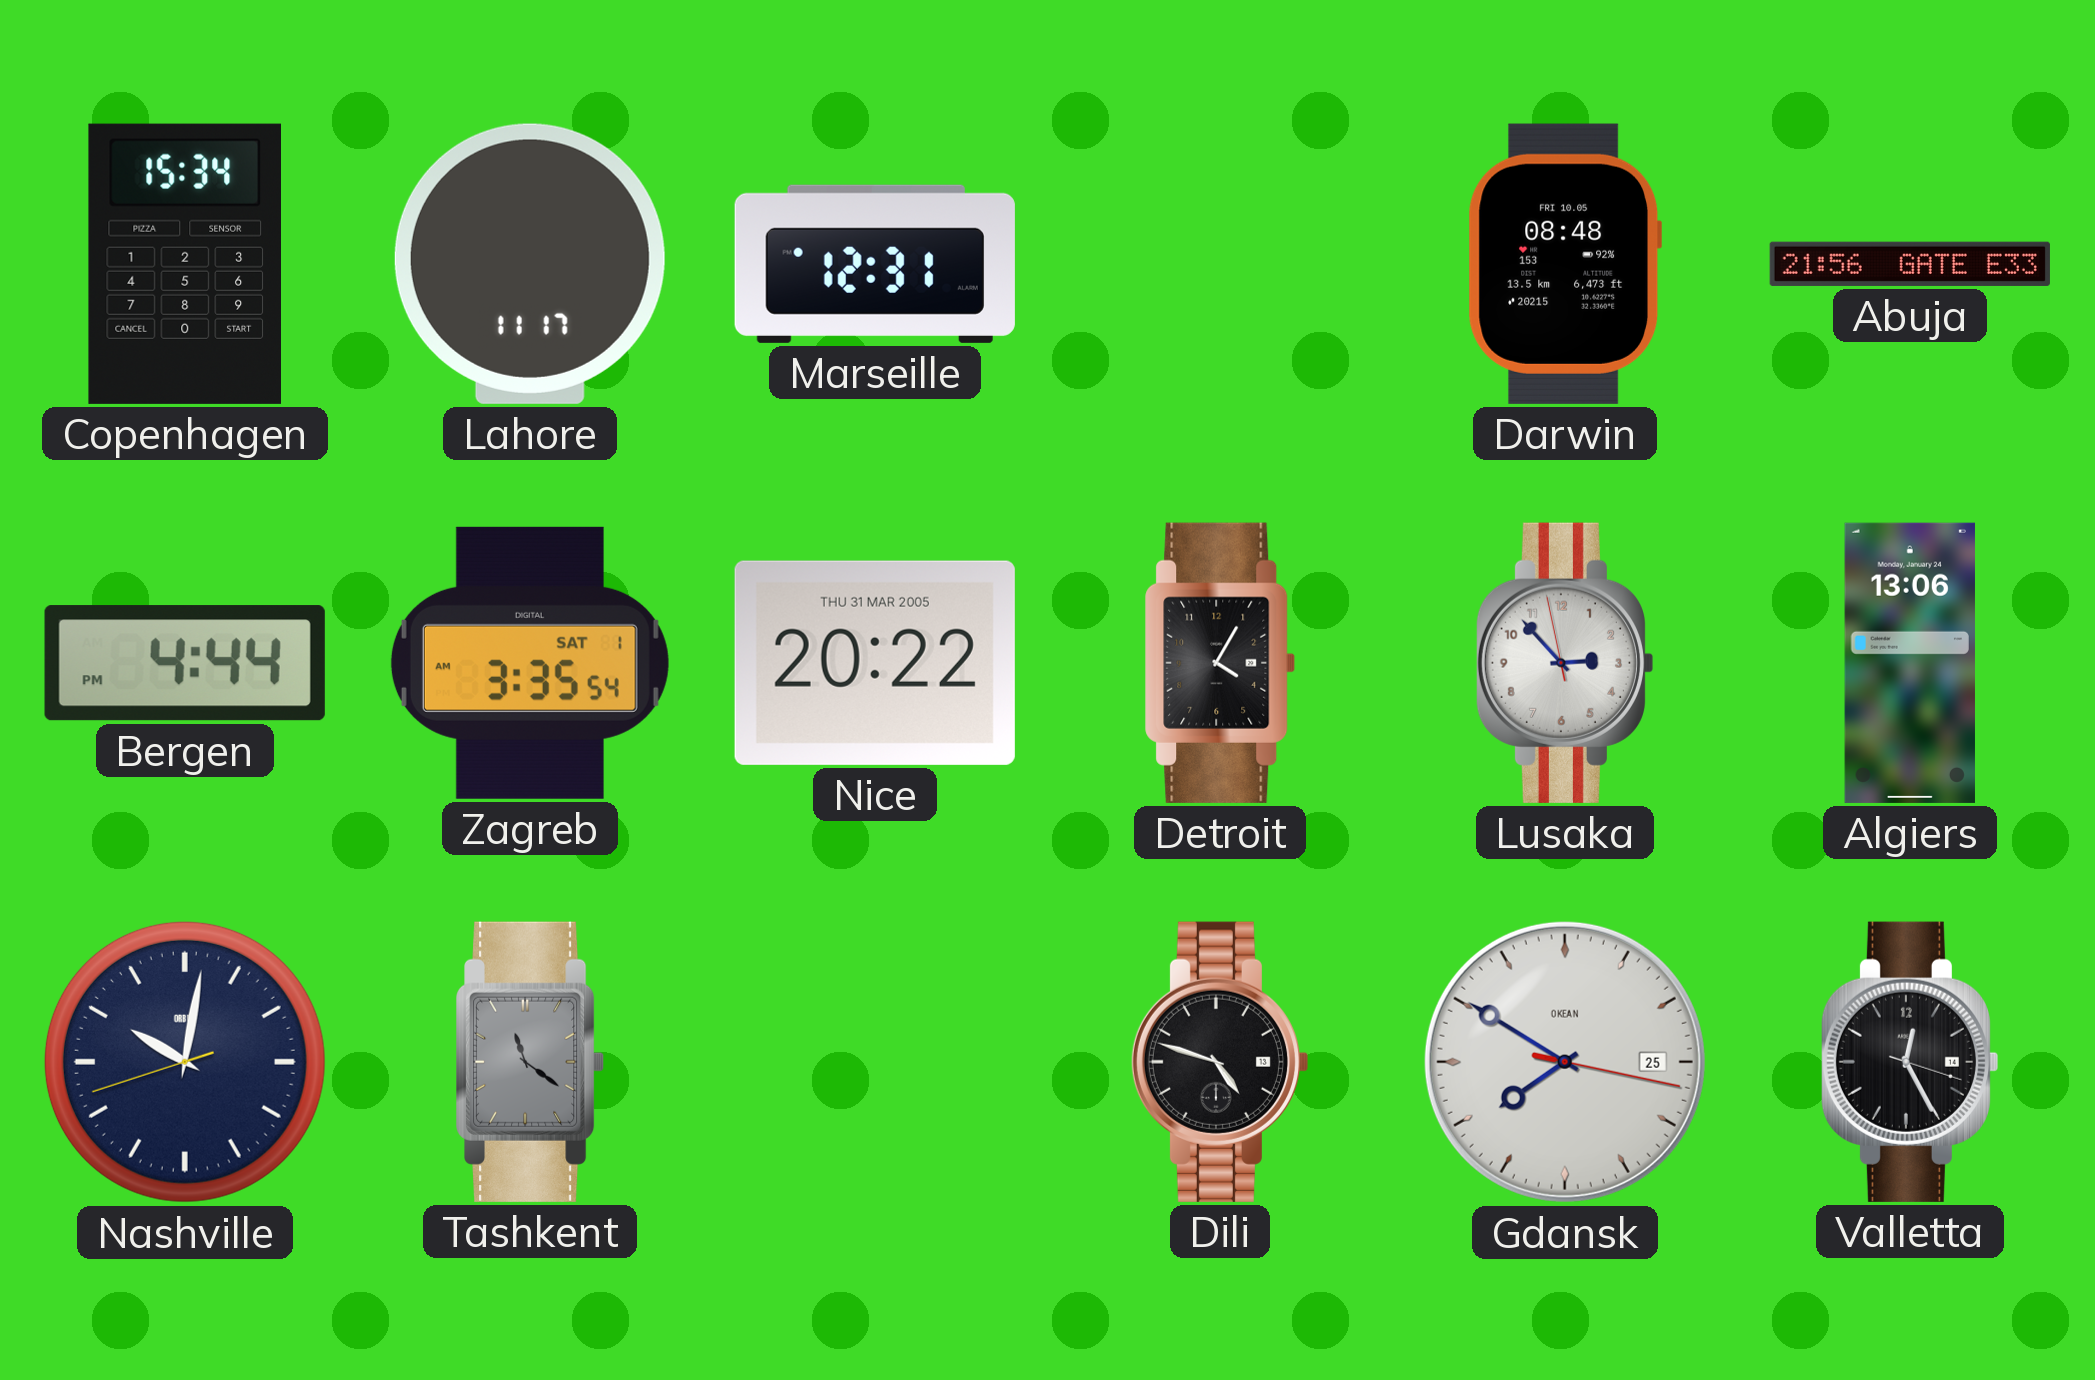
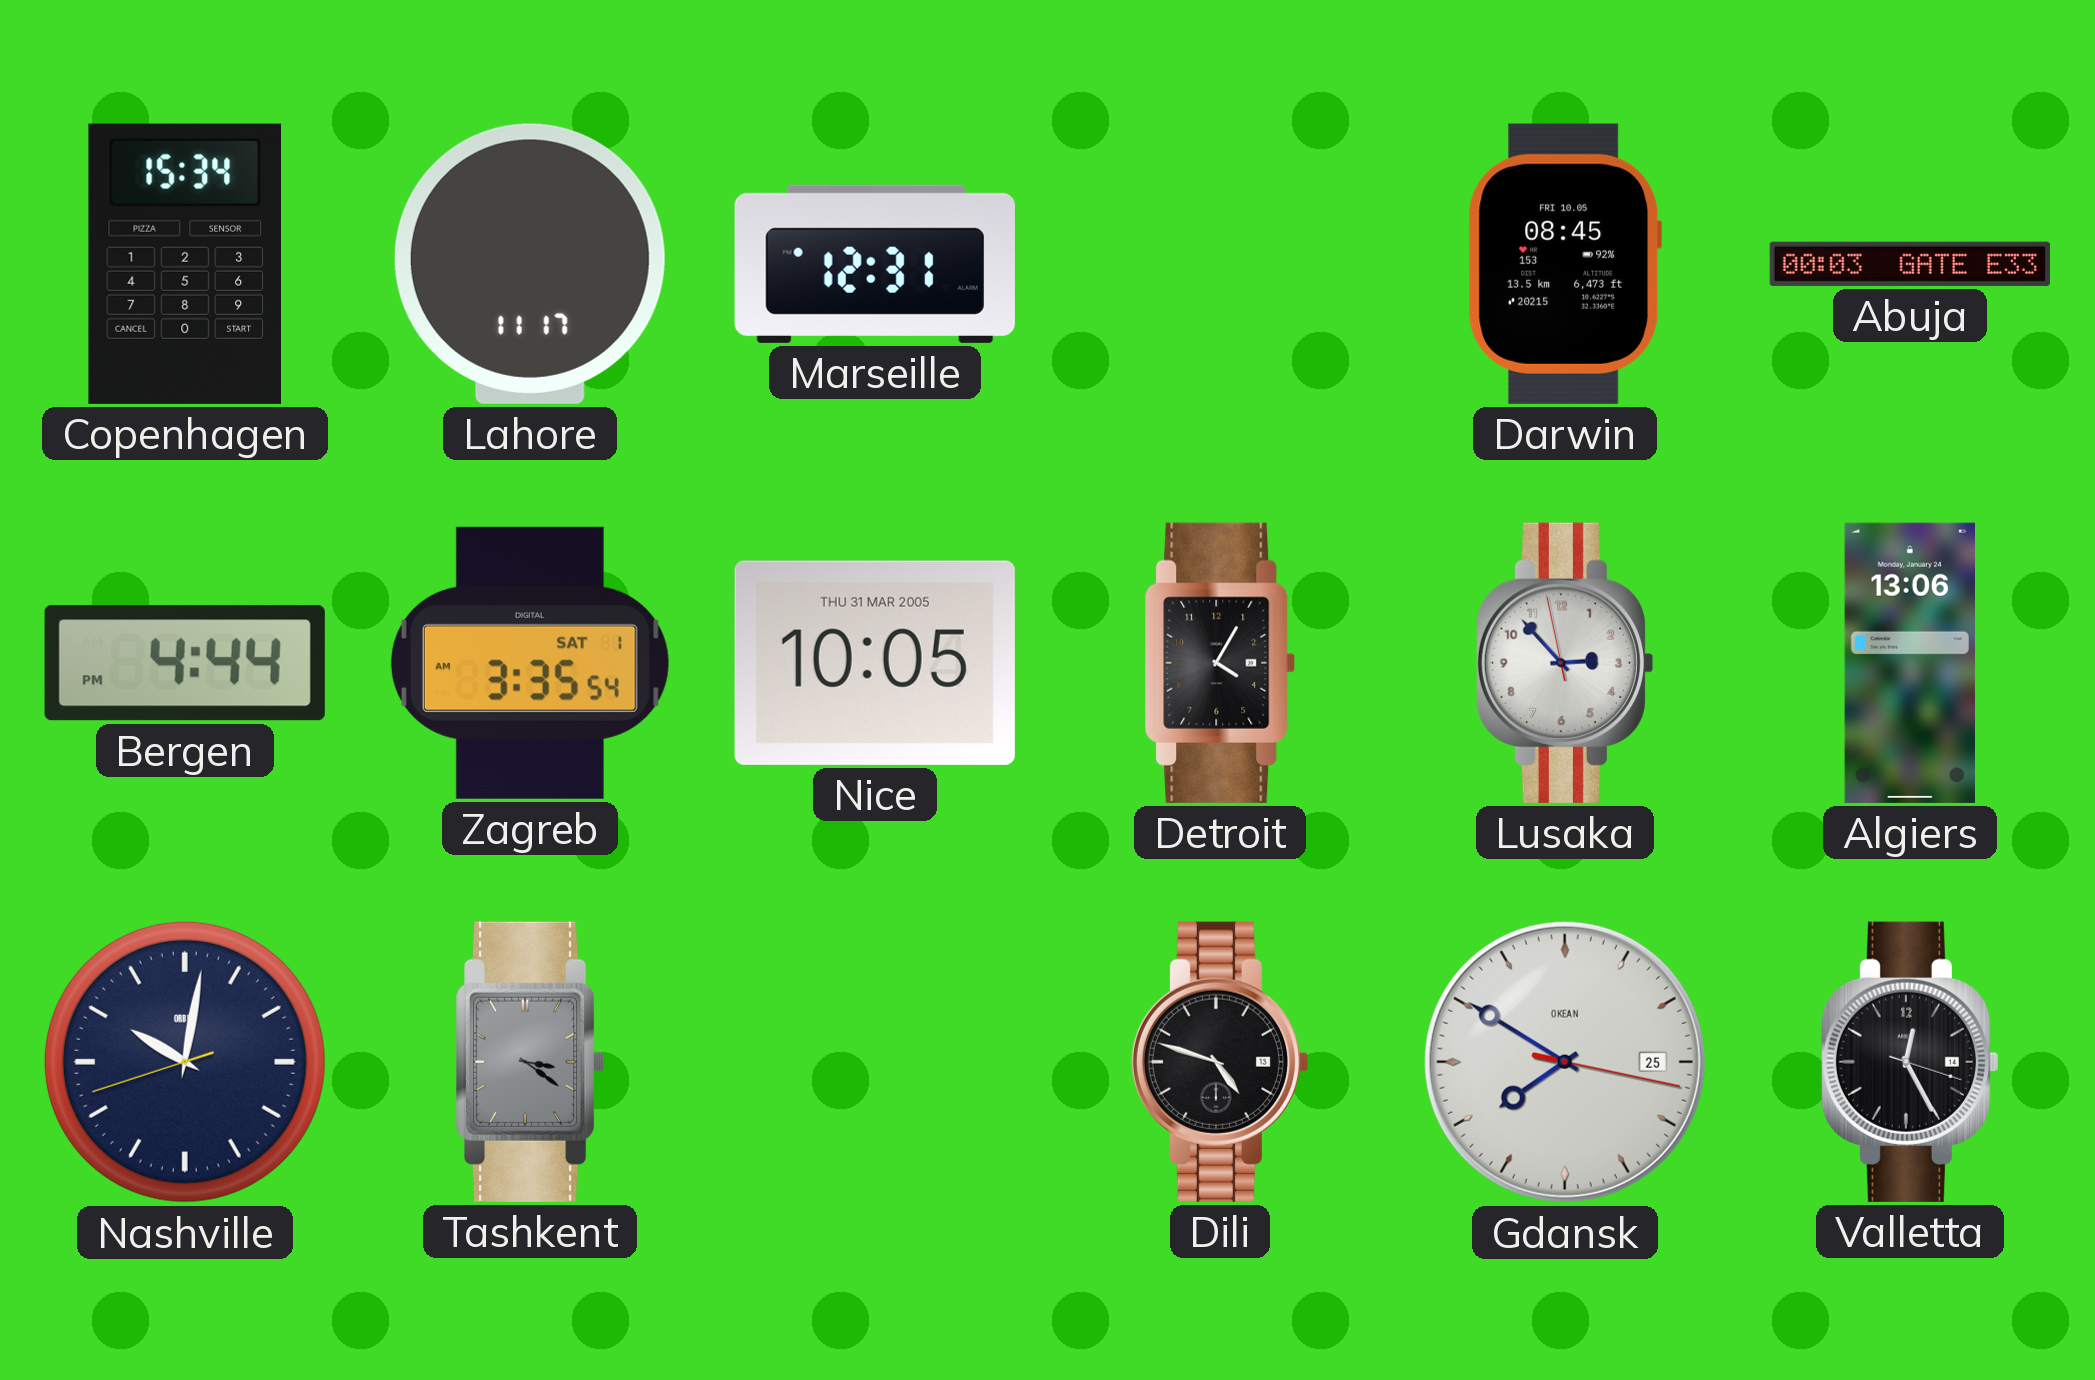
Darwin: 08:48 -> 08:45
Abuja: 21:56 -> 00:03
Nice: 20:22 -> 10:05
Tashkent: 11:21 -> 3:21
